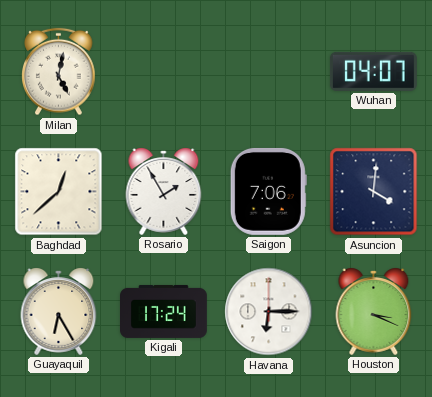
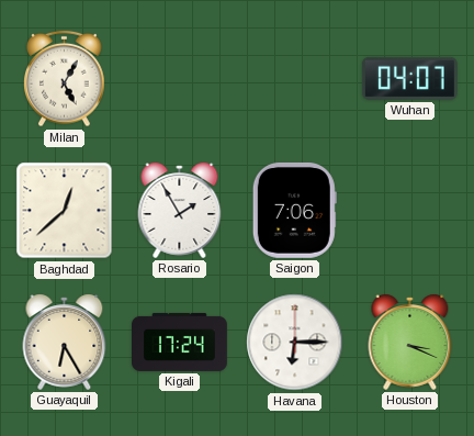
Milan: 5:02 -> 5:05
Asuncion: 4:01 -> none
